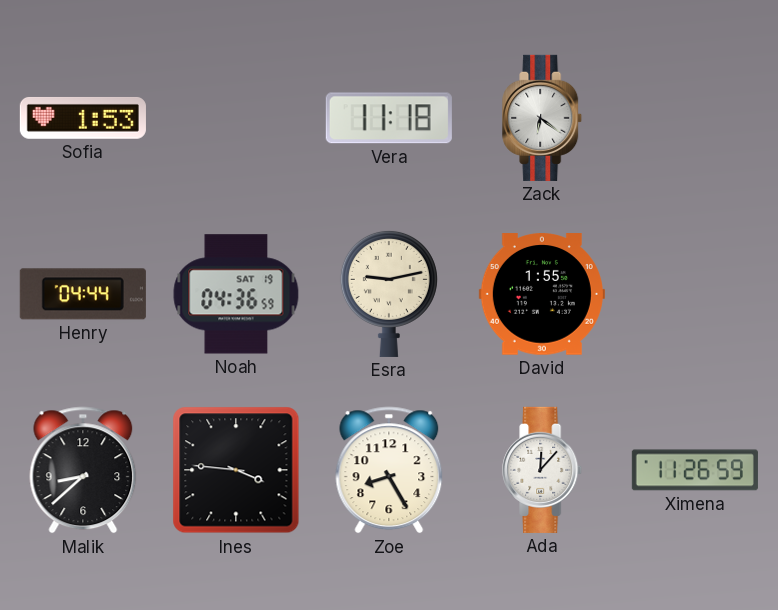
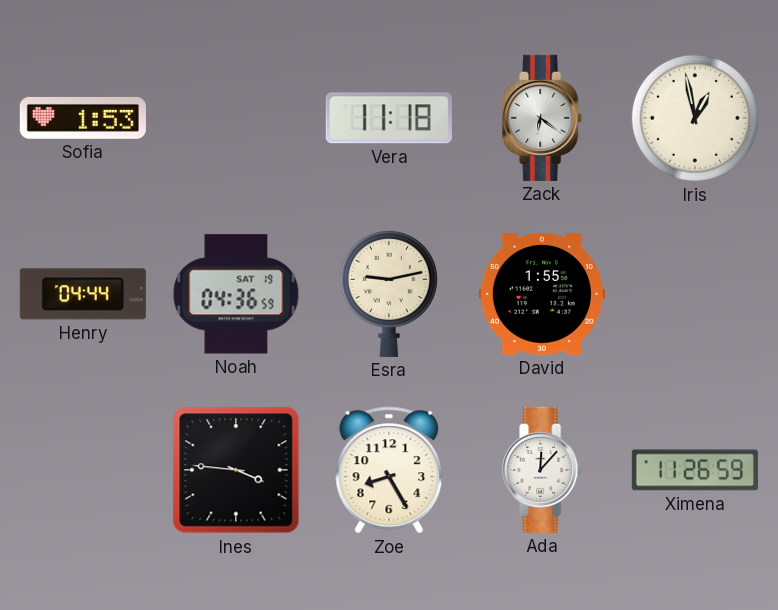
Iris: none -> 12:58
Malik: 8:38 -> none
